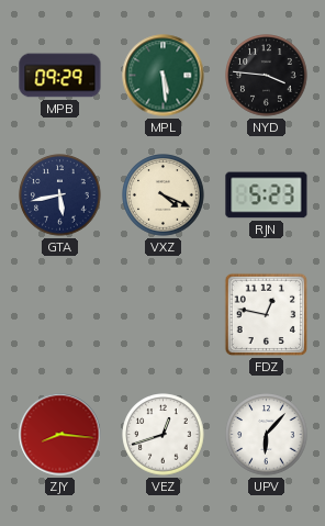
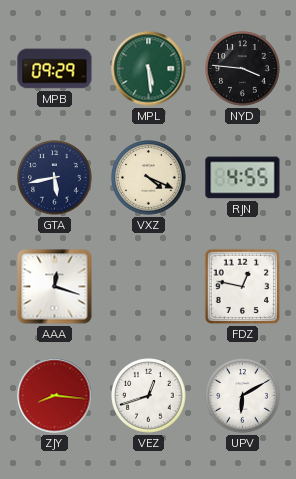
RJN: 5:23 -> 4:55
AAA: none -> 12:18
UPV: 6:07 -> 6:10
